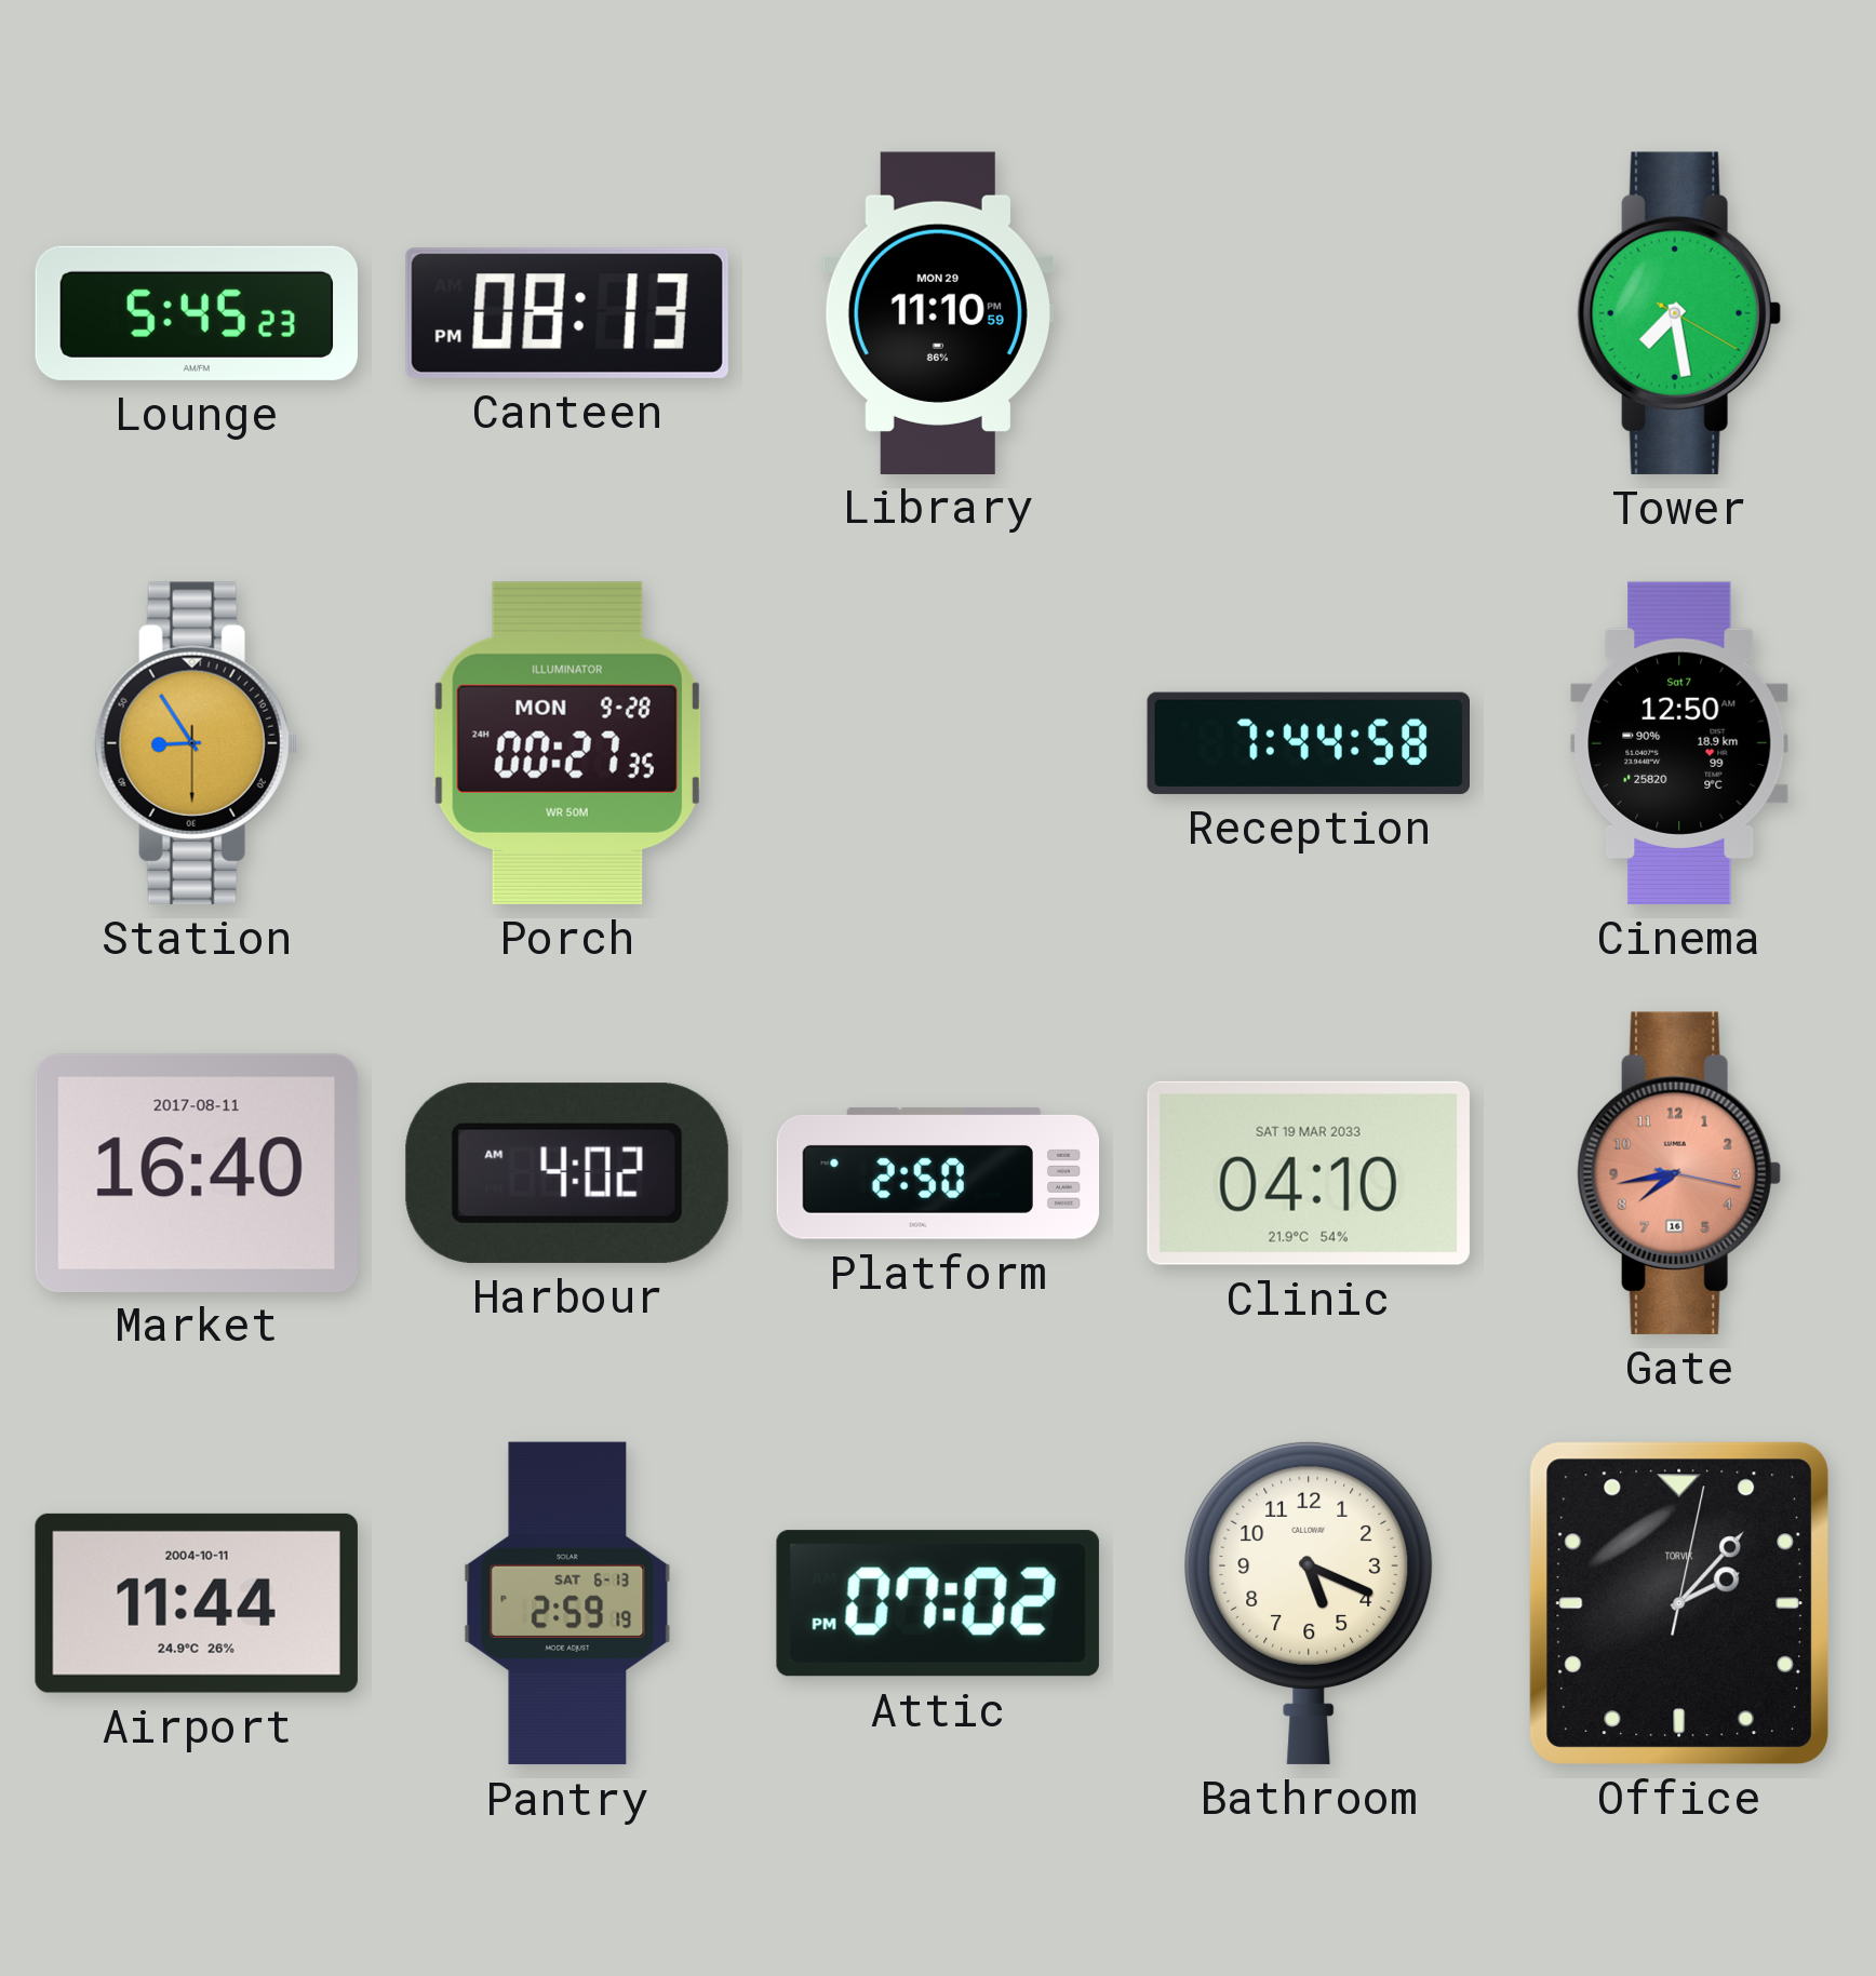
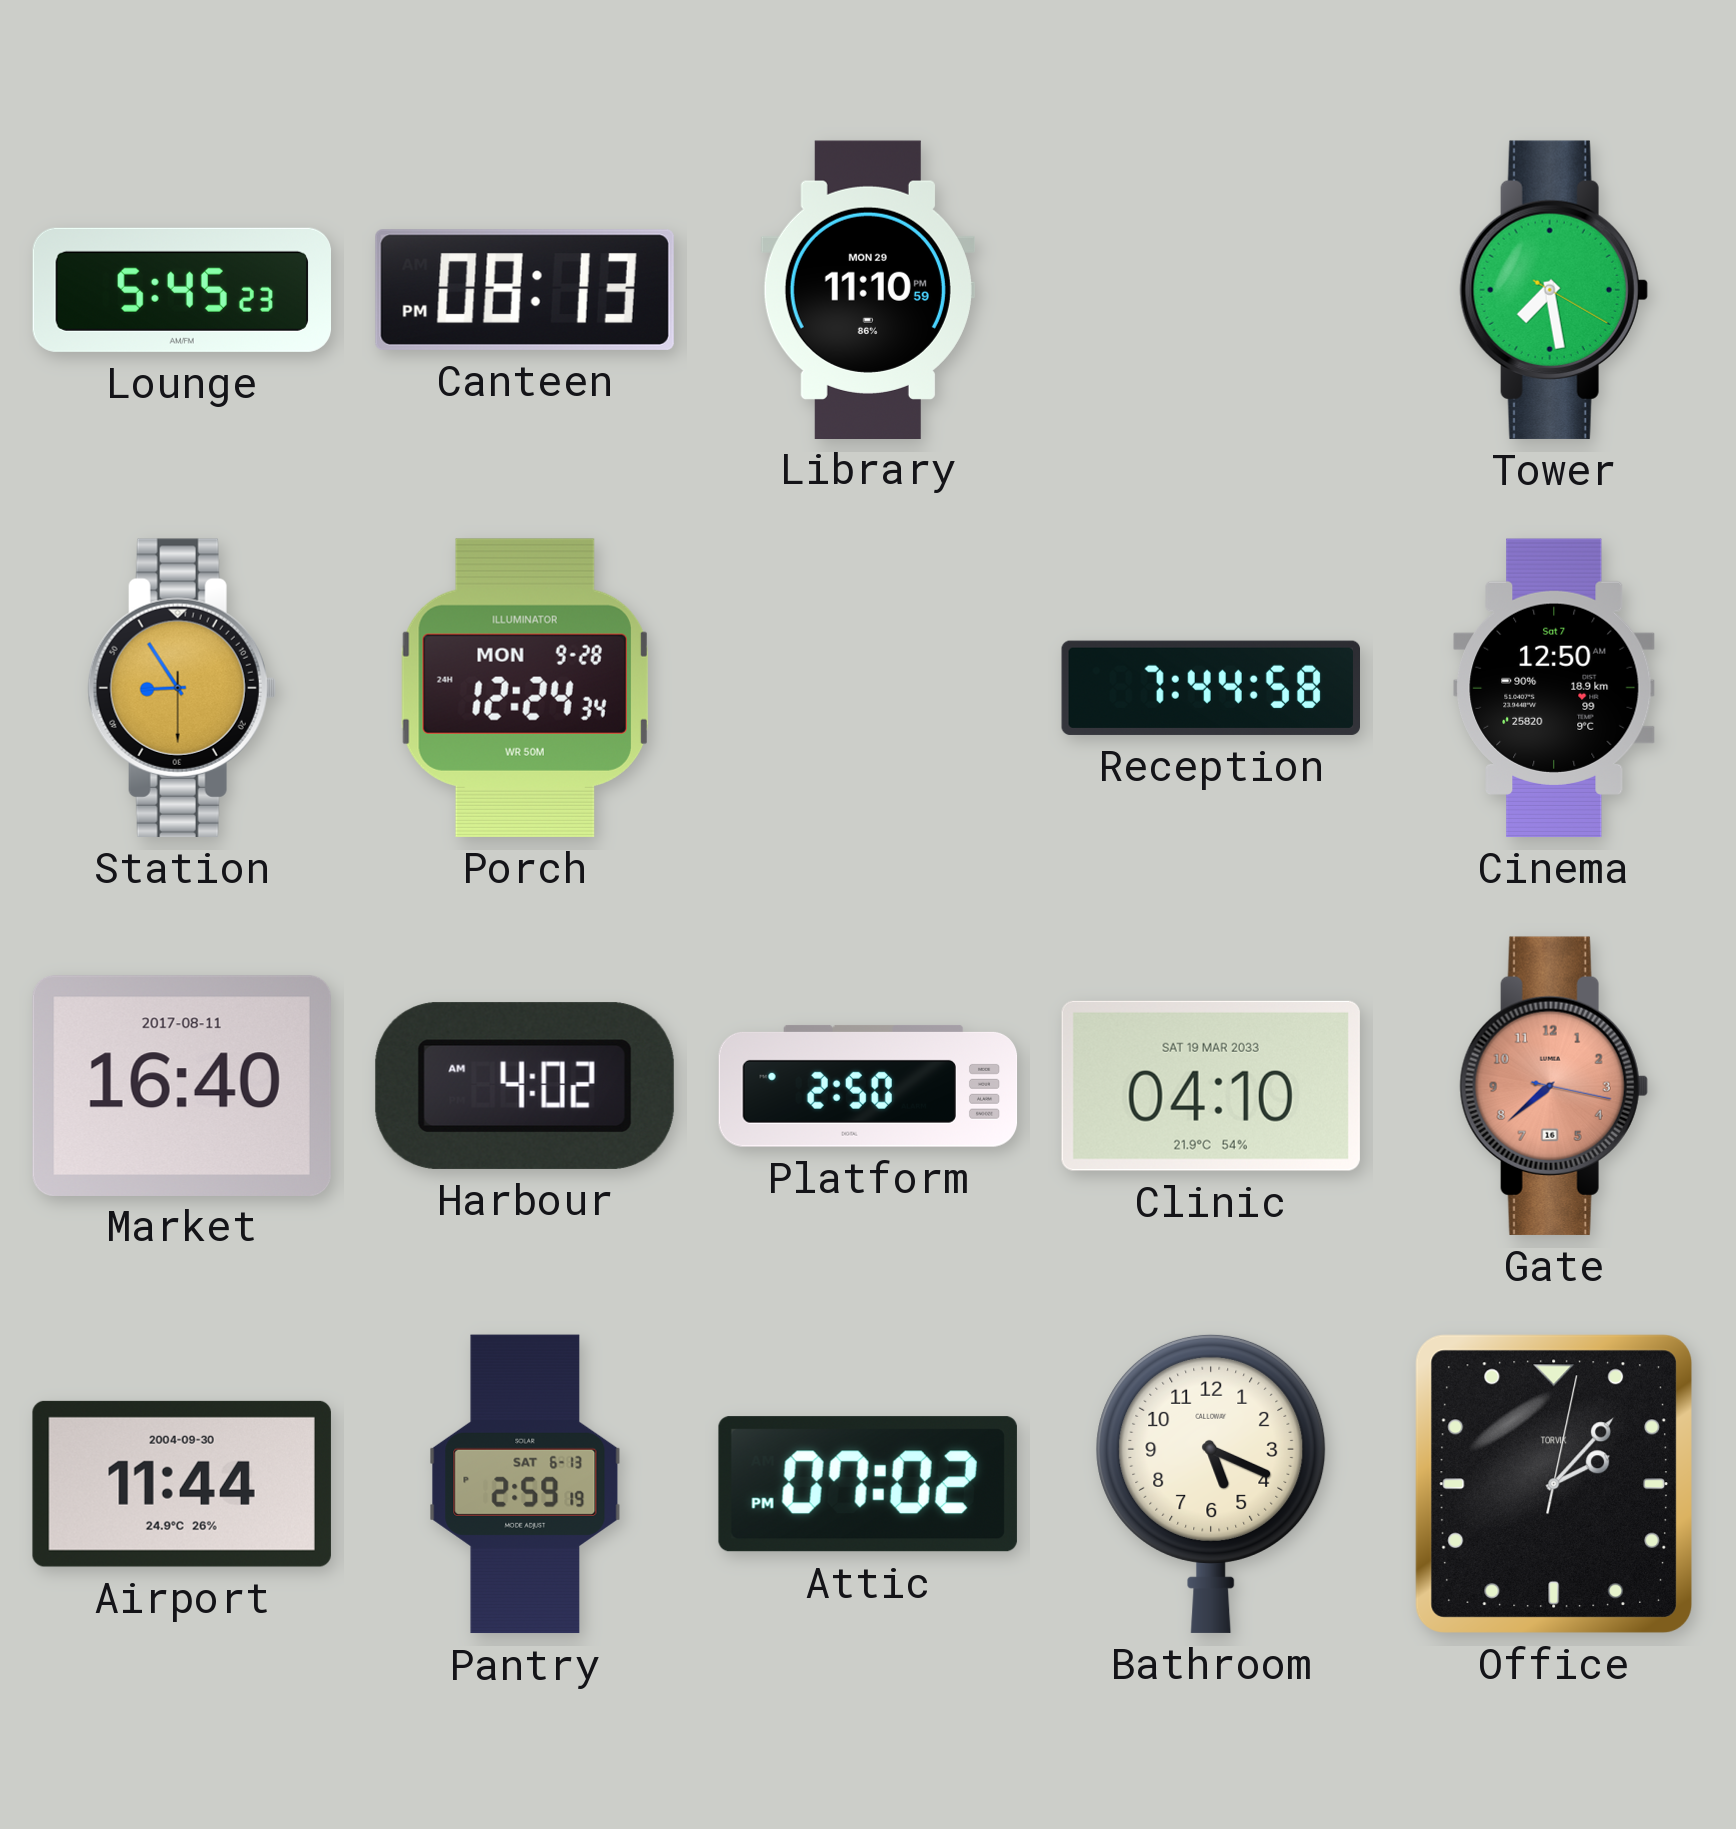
Porch: 00:27 -> 12:24
Gate: 7:43 -> 7:38
Airport date: 2004-10-11 -> 2004-09-30
